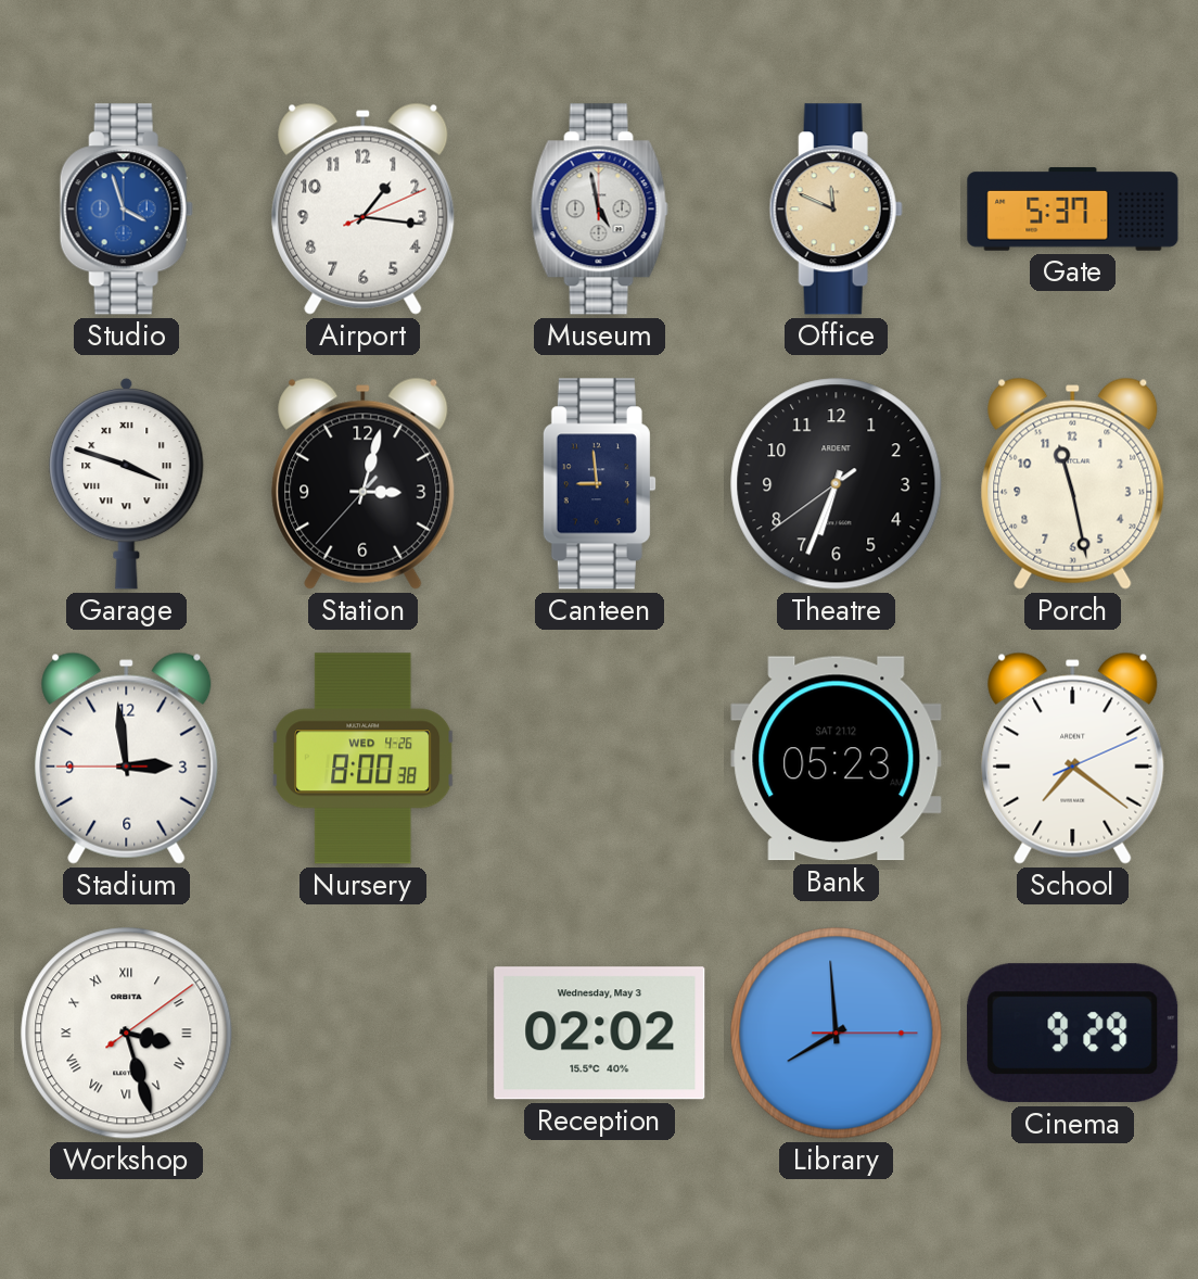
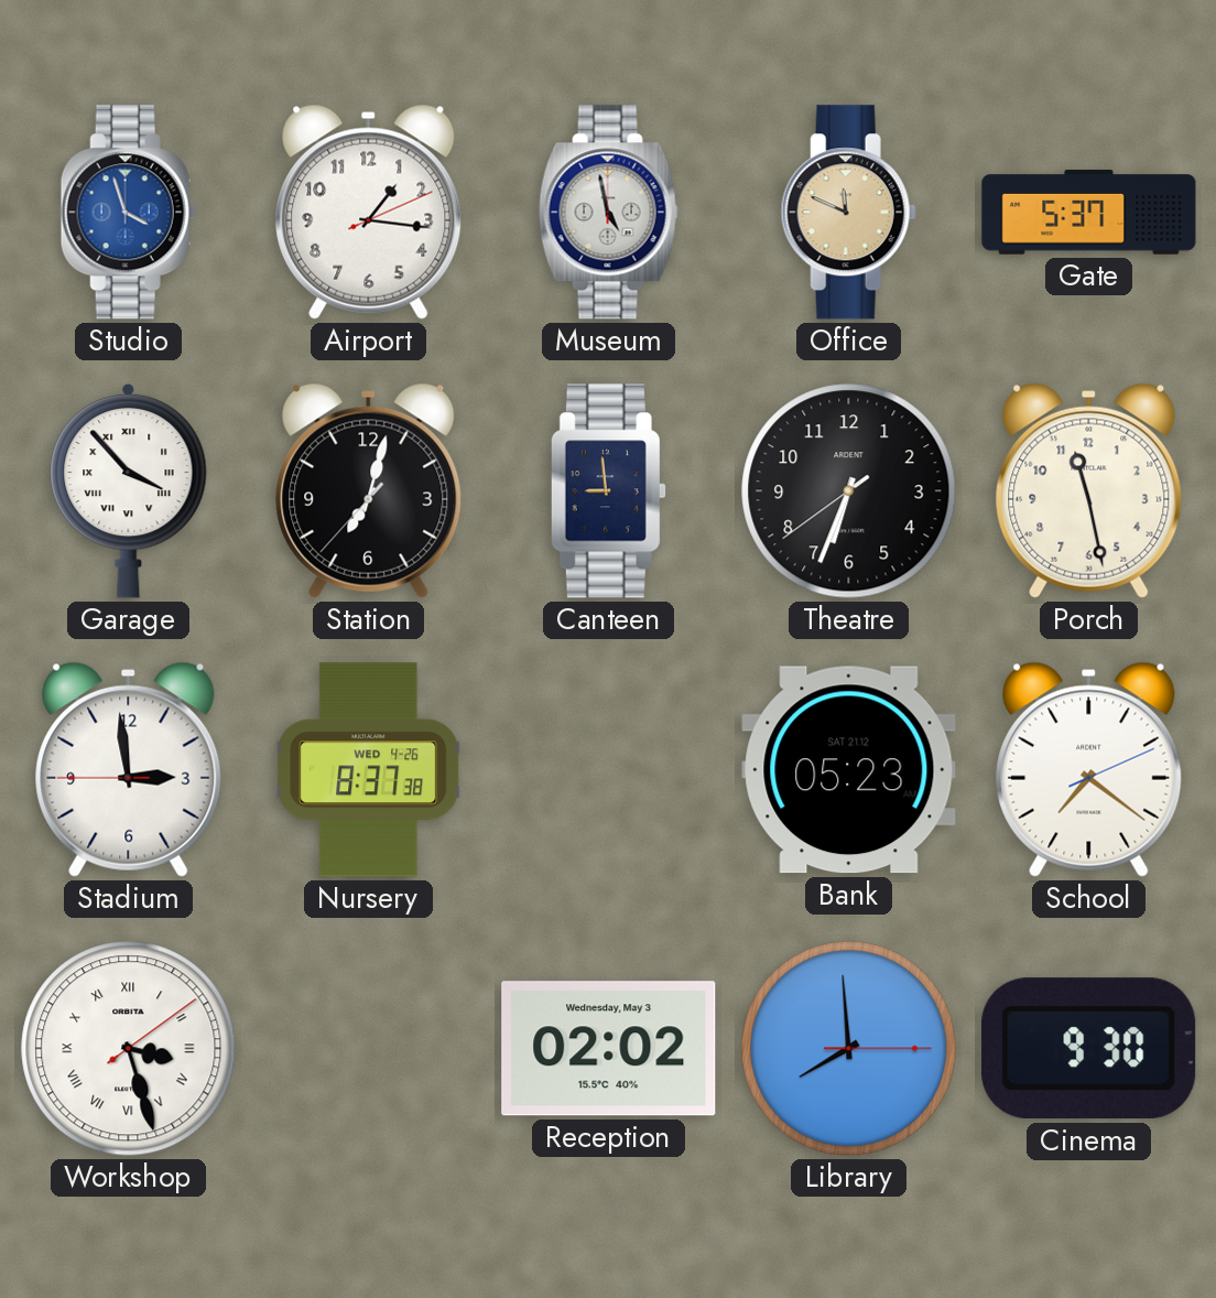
Garage: 3:48 -> 3:53
Station: 3:02 -> 7:02
Nursery: 8:00 -> 8:37
Cinema: 9:29 -> 9:30
